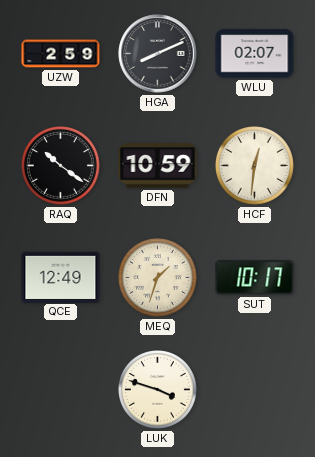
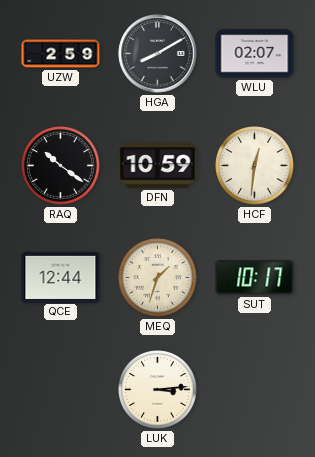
HGA: 8:11 -> 8:10
QCE: 12:49 -> 12:44
LUK: 3:48 -> 3:14
